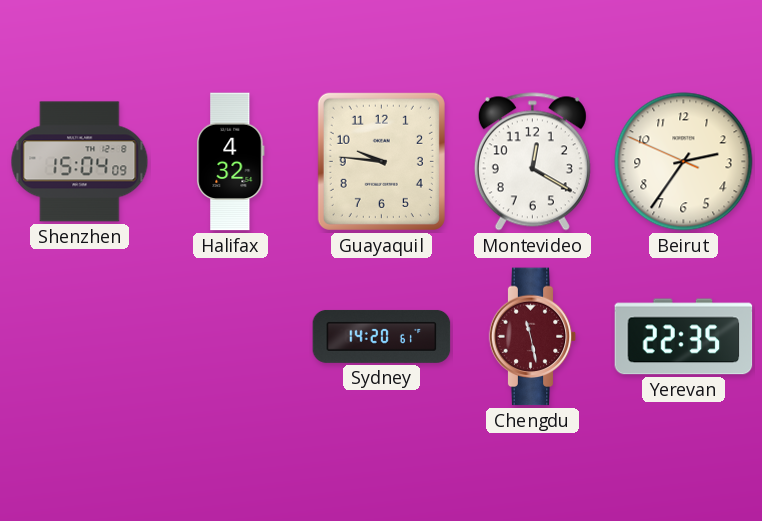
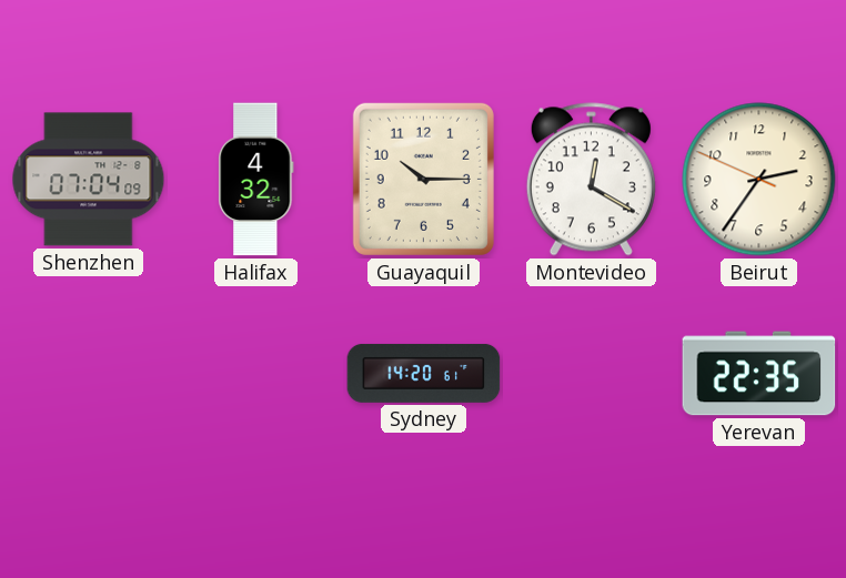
Shenzhen: 15:04 -> 07:04
Guayaquil: 9:46 -> 10:15
Chengdu: 11:28 -> none
